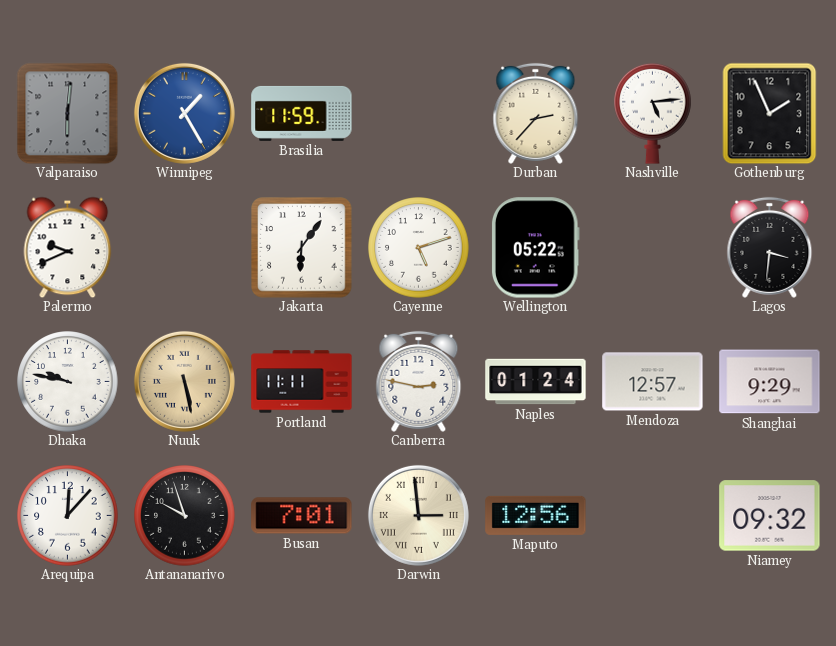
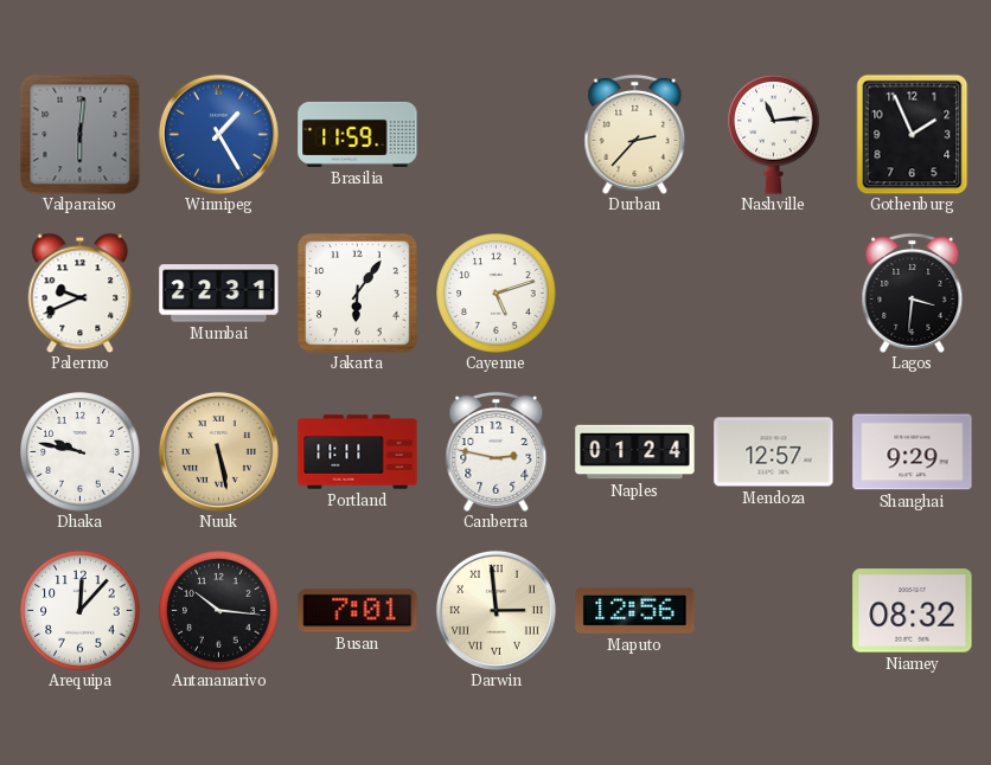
Nashville: 5:14 -> 11:14
Mumbai: none -> 22:31
Wellington: 05:22 -> none
Antananarivo: 9:57 -> 10:16
Niamey: 09:32 -> 08:32
